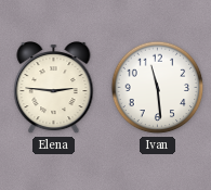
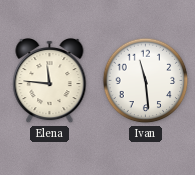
Elena: 2:46 -> 11:46
